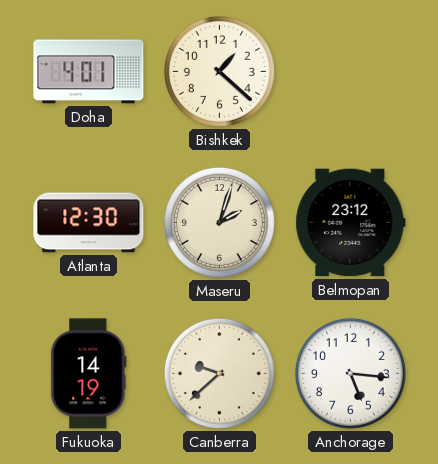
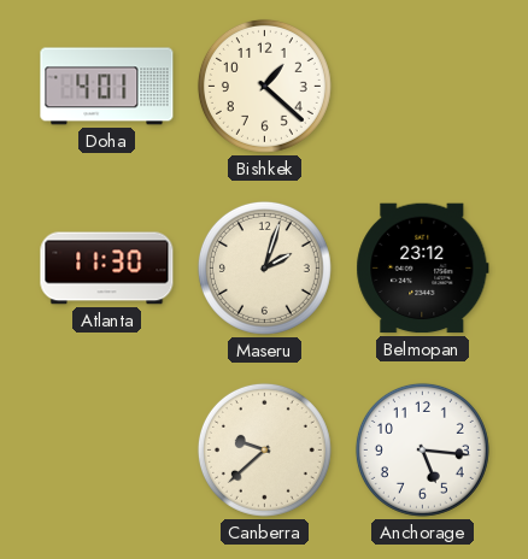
Atlanta: 12:30 -> 11:30
Fukuoka: 14:19 -> none
